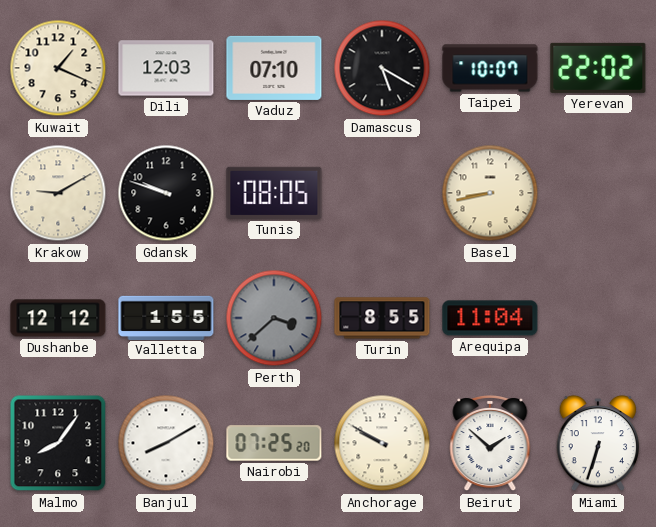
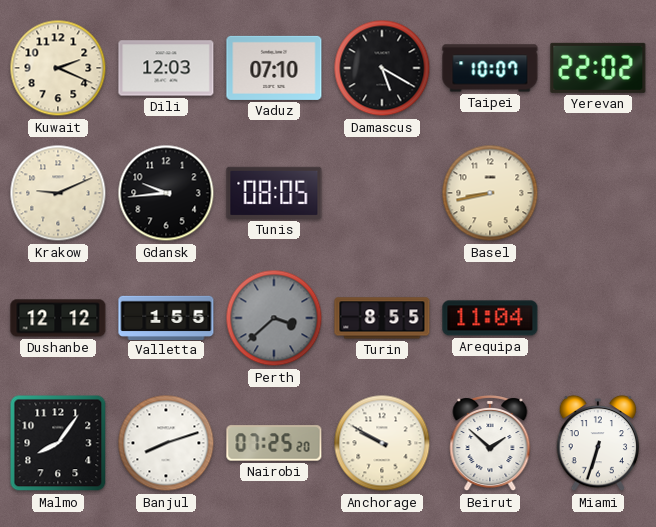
Kuwait: 1:19 -> 2:19
Krakow: 9:10 -> 9:11
Gdansk: 9:48 -> 9:44
Banjul: 8:10 -> 8:12
